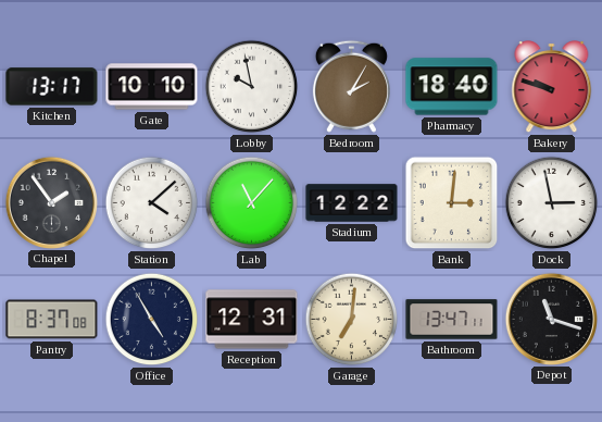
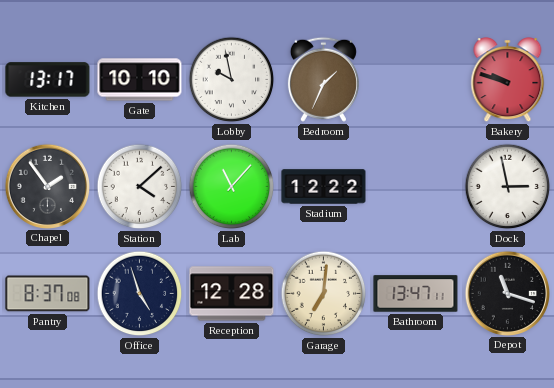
Bedroom: 2:05 -> 1:34
Pharmacy: 18:40 -> none
Bank: 3:01 -> none
Office: 4:55 -> 4:57
Reception: 12:31 -> 12:28
